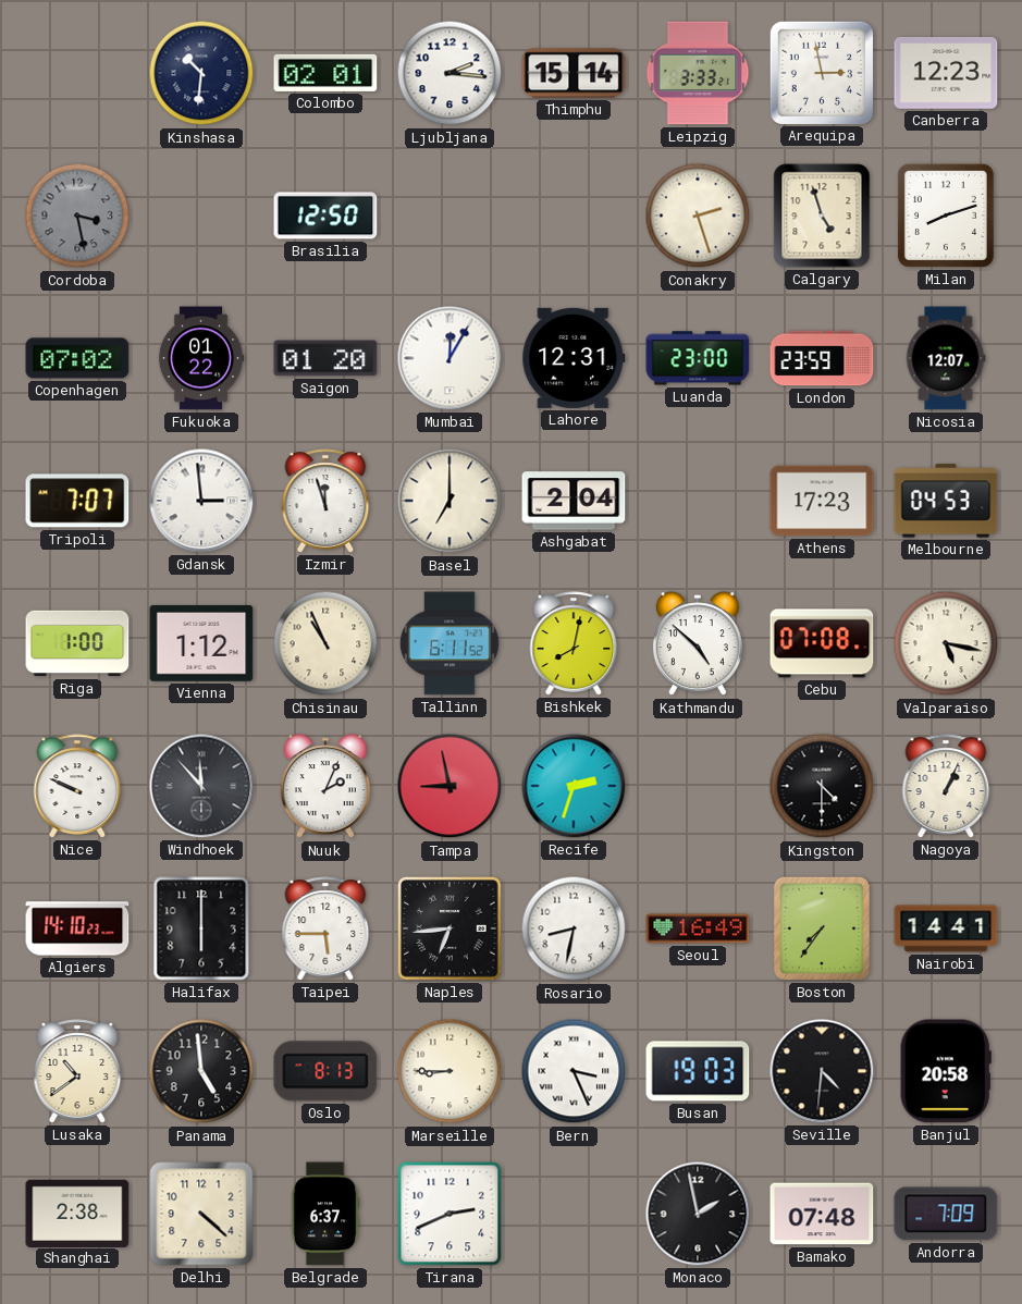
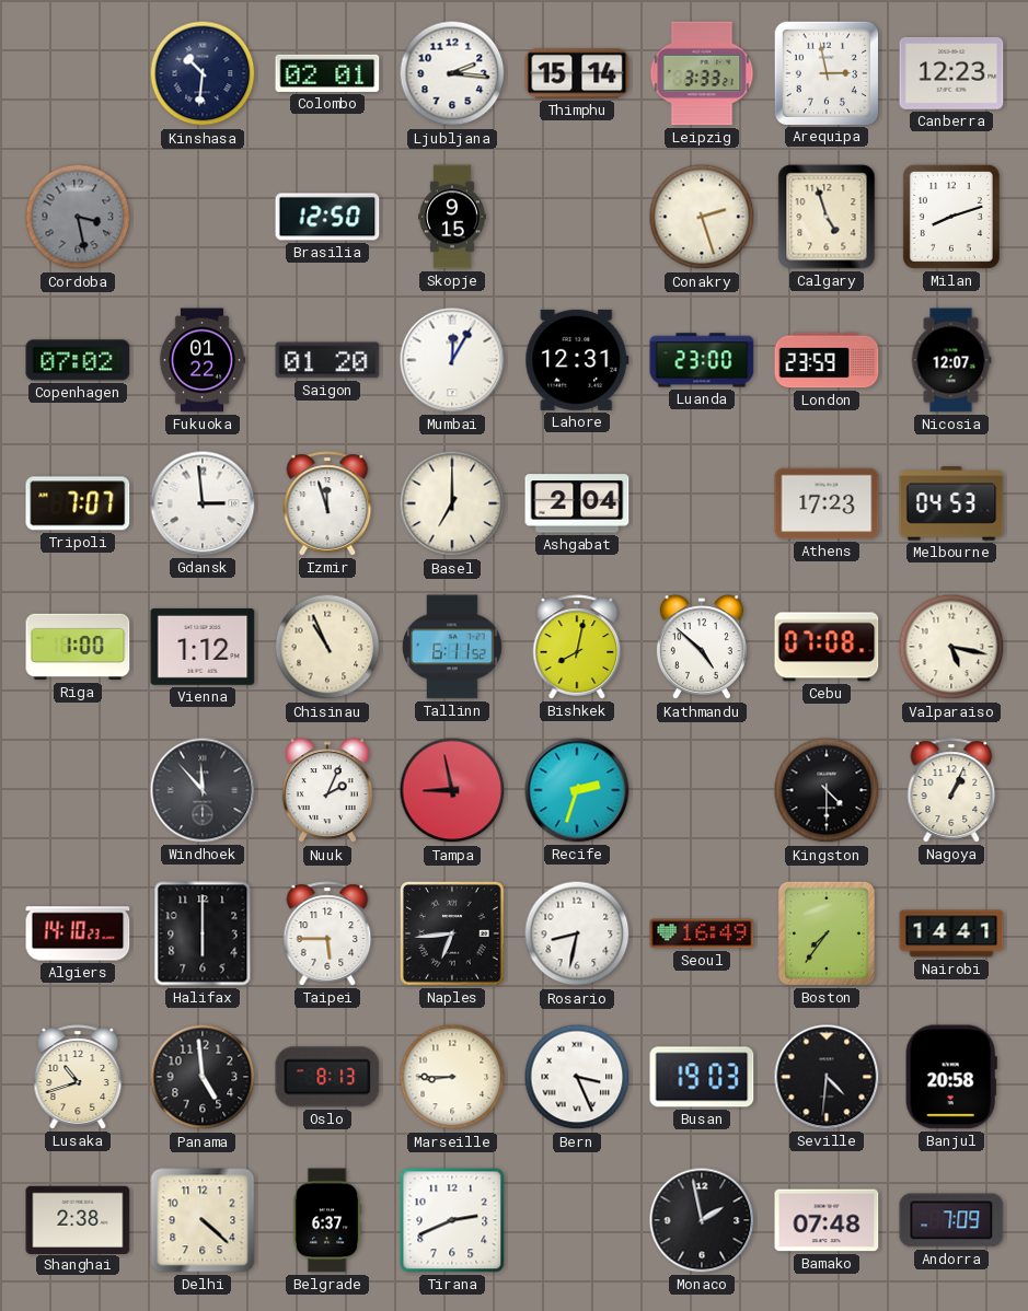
Skopje: none -> 9:15
Nice: 9:49 -> none
Lusaka: 10:39 -> 10:42
